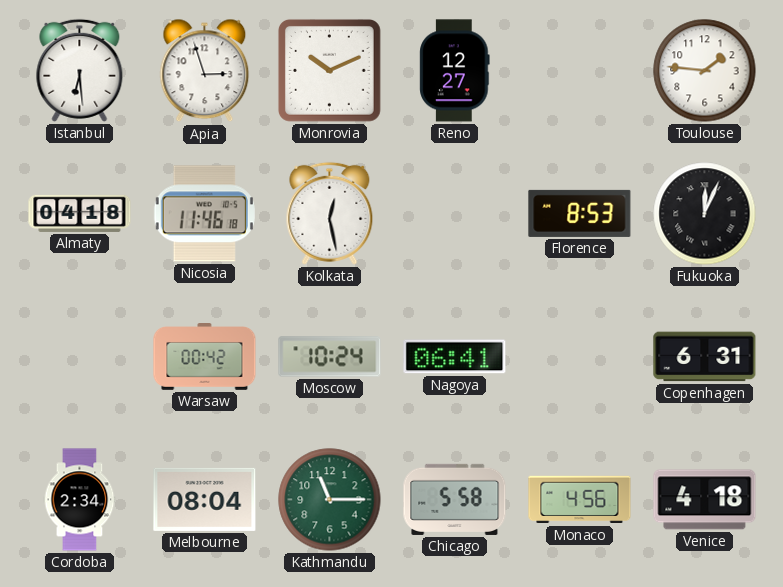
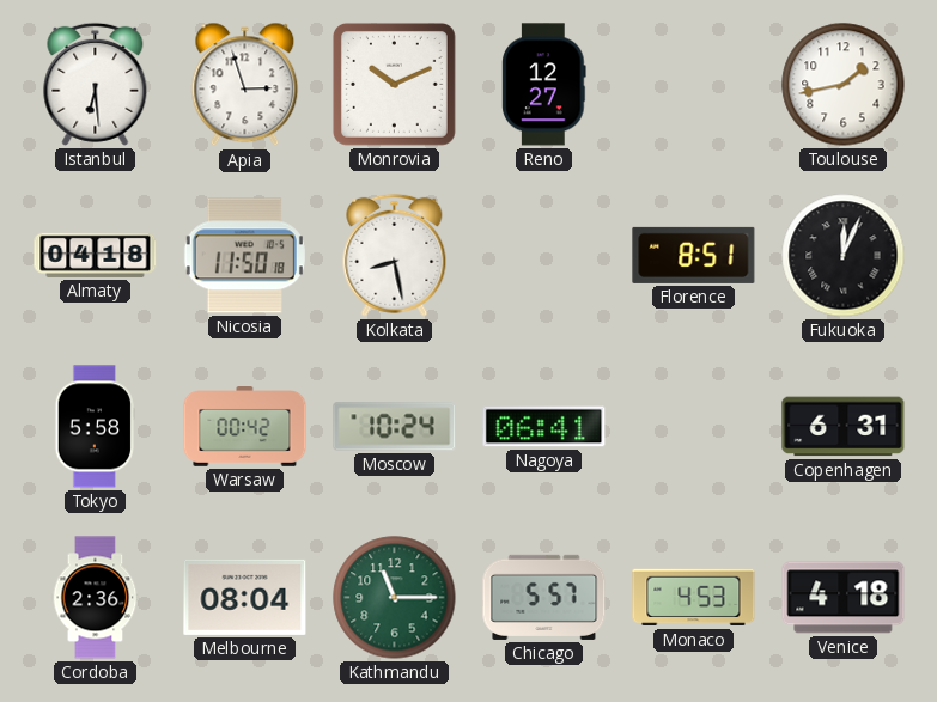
Toulouse: 1:46 -> 1:43
Nicosia: 11:46 -> 11:50
Kolkata: 12:28 -> 8:28
Florence: 8:53 -> 8:51
Tokyo: none -> 5:58
Cordoba: 2:34 -> 2:36
Chicago: 5:58 -> 5:57
Monaco: 4:56 -> 4:53
